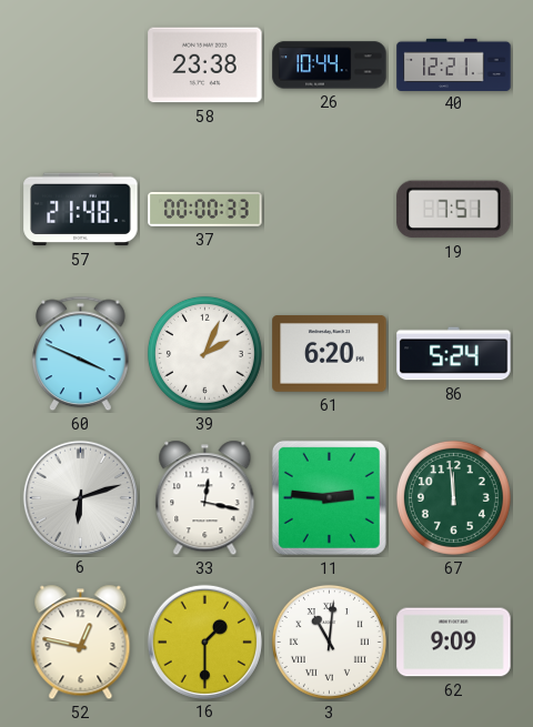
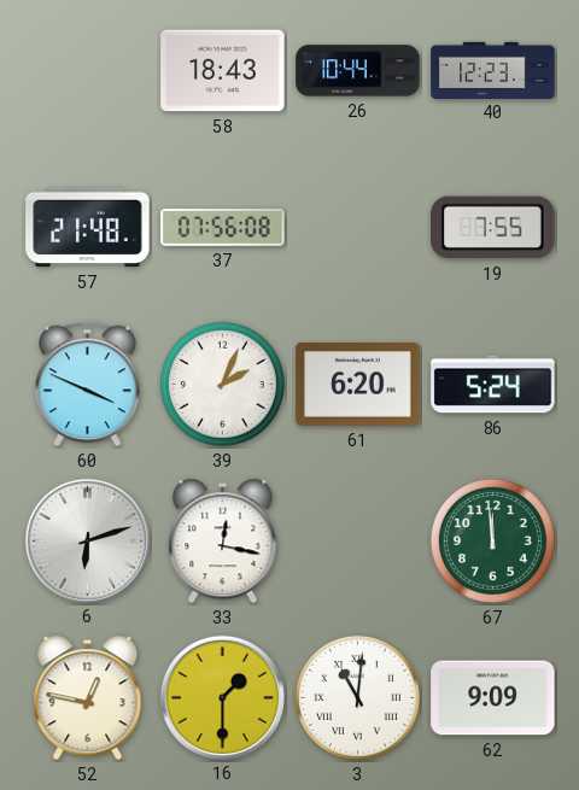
58: 23:38 -> 18:43
40: 12:21 -> 12:23
37: 00:00 -> 07:56
19: 7:51 -> 7:55
11: 2:46 -> none
